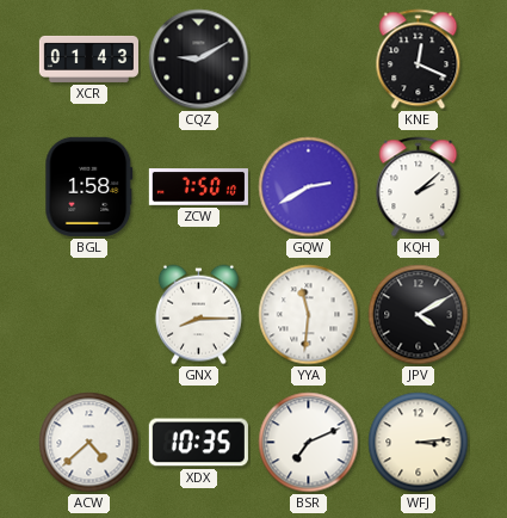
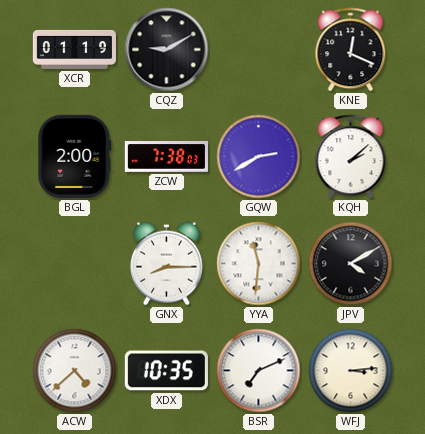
XCR: 01:43 -> 01:19
BGL: 1:58 -> 2:00
ZCW: 7:50 -> 7:38
